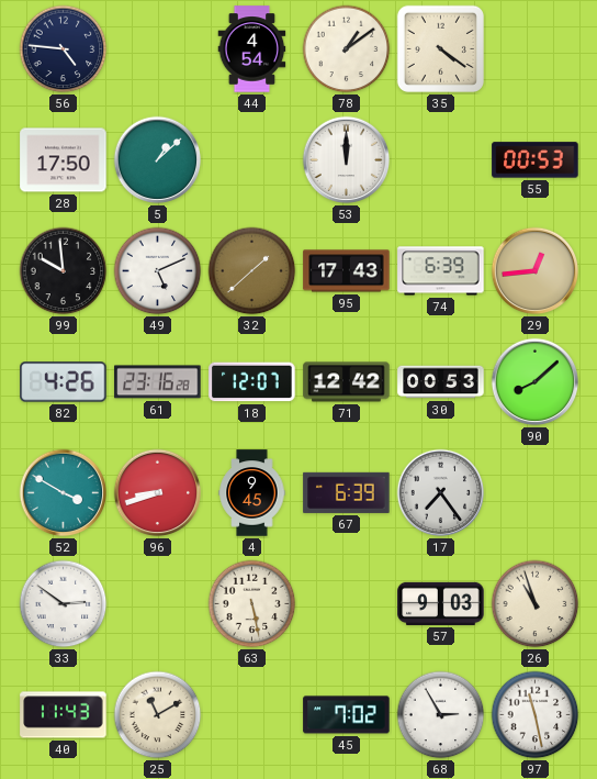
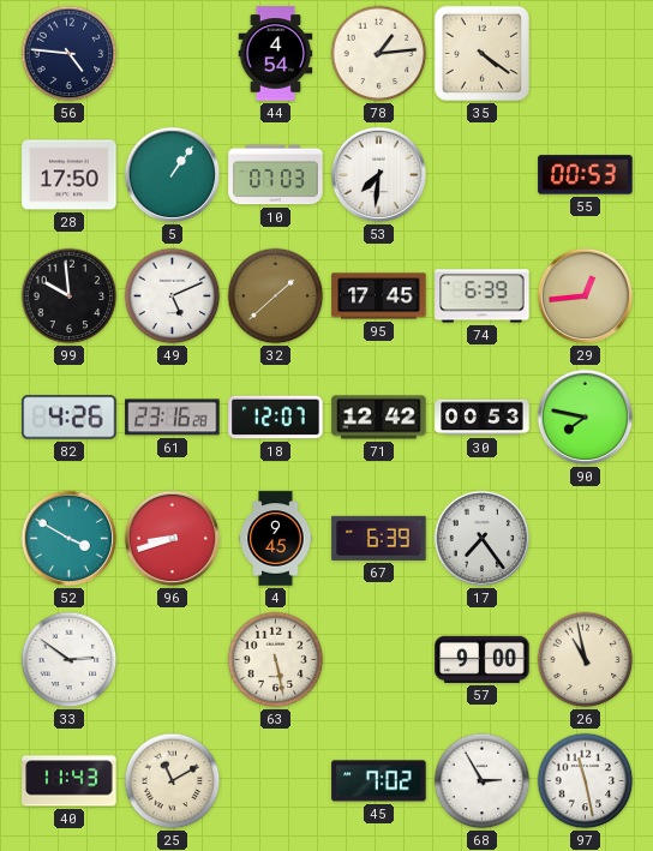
78: 1:09 -> 1:14
5: 1:08 -> 1:06
10: none -> 07:03
53: 12:00 -> 7:31
95: 17:43 -> 17:45
90: 8:08 -> 7:47
57: 9:03 -> 9:00
26: 10:57 -> 10:58
